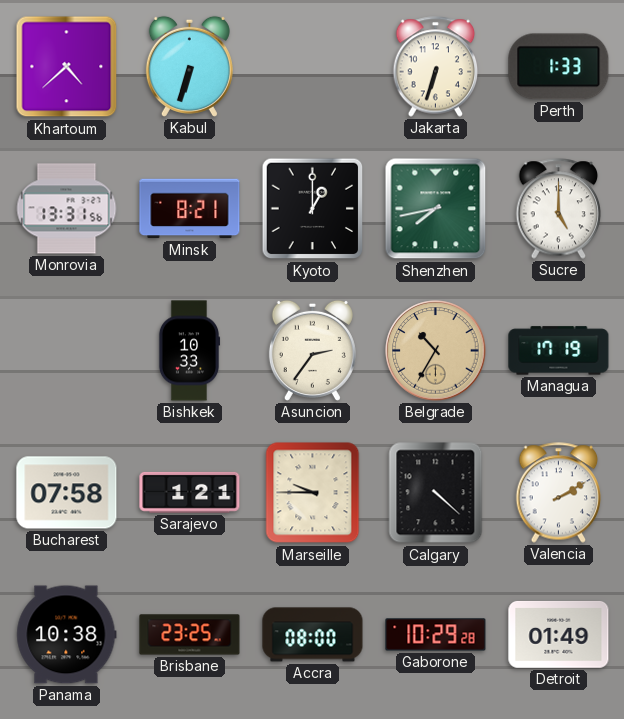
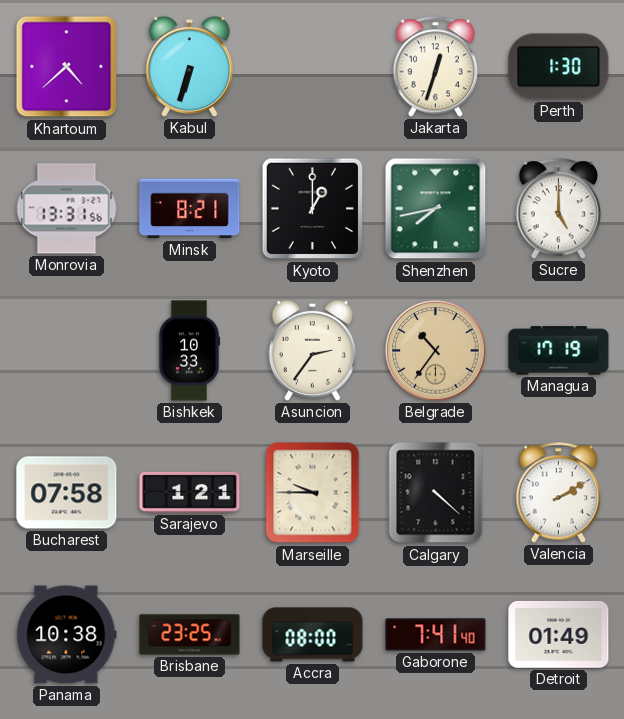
Jakarta: 6:33 -> 12:33
Perth: 1:33 -> 1:30
Belgrade: 10:35 -> 10:36
Gaborone: 10:29 -> 7:41
